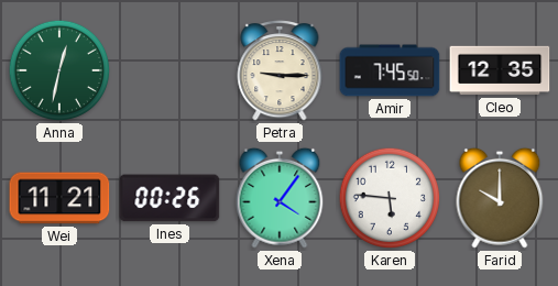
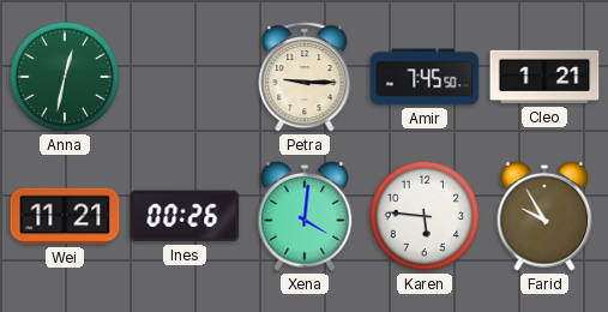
Cleo: 12:35 -> 1:21
Xena: 4:06 -> 4:01
Farid: 10:00 -> 9:55
